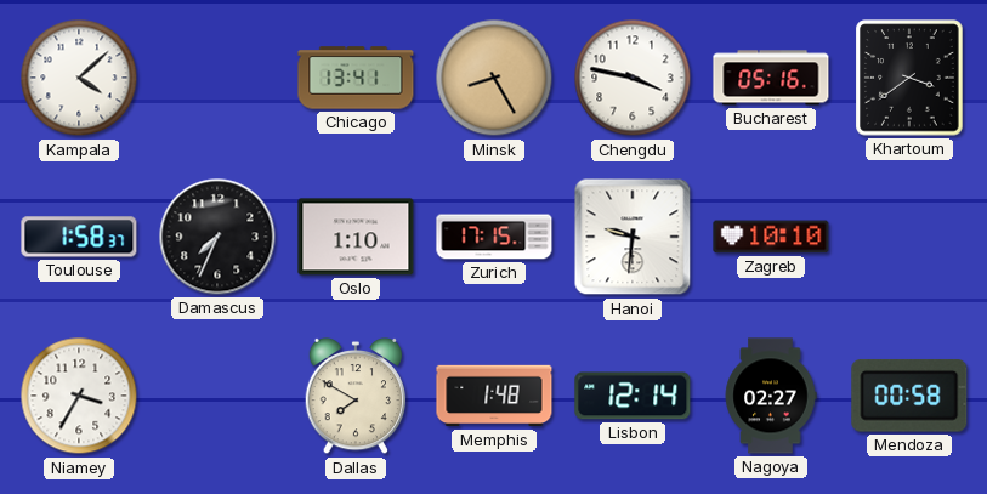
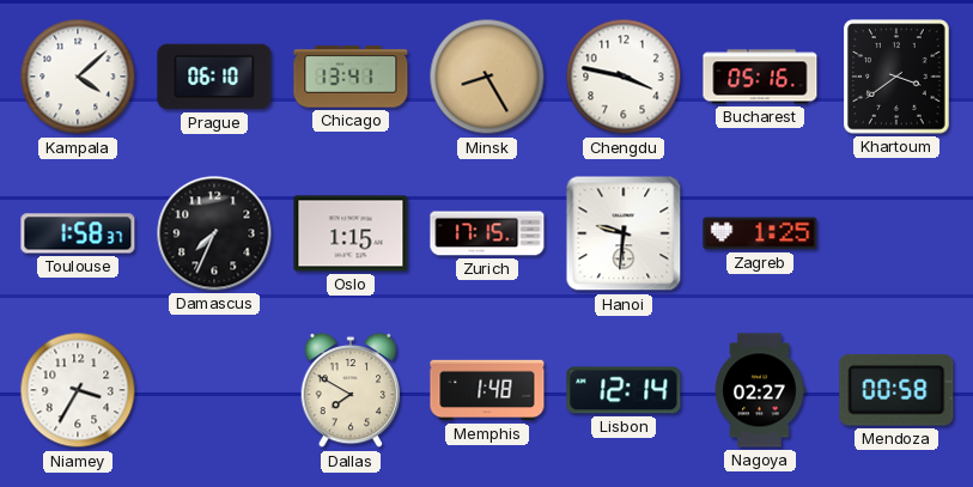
Prague: none -> 06:10
Oslo: 1:10 -> 1:15
Zagreb: 10:10 -> 1:25
